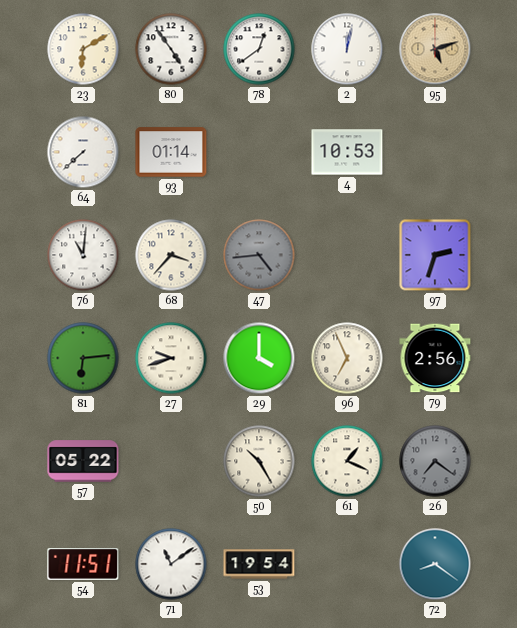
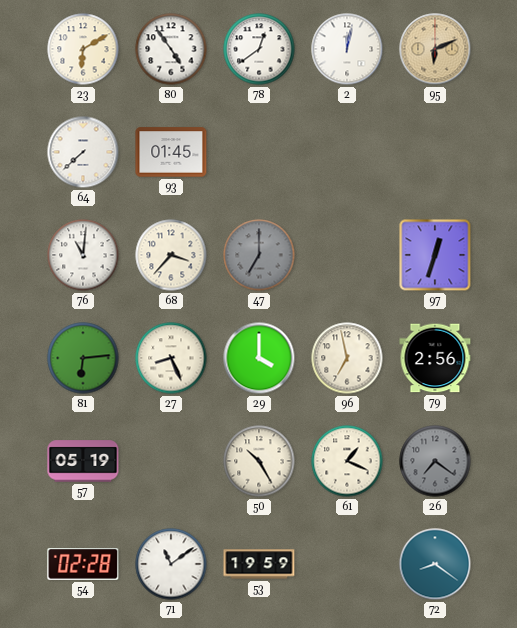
95: 5:12 -> 6:11
93: 01:14 -> 01:45
4: 10:53 -> none
47: 4:44 -> 7:00
97: 2:33 -> 12:33
27: 9:42 -> 8:26
96: 6:56 -> 6:58
57: 05:22 -> 05:19
54: 11:51 -> 02:28
53: 19:54 -> 19:59
